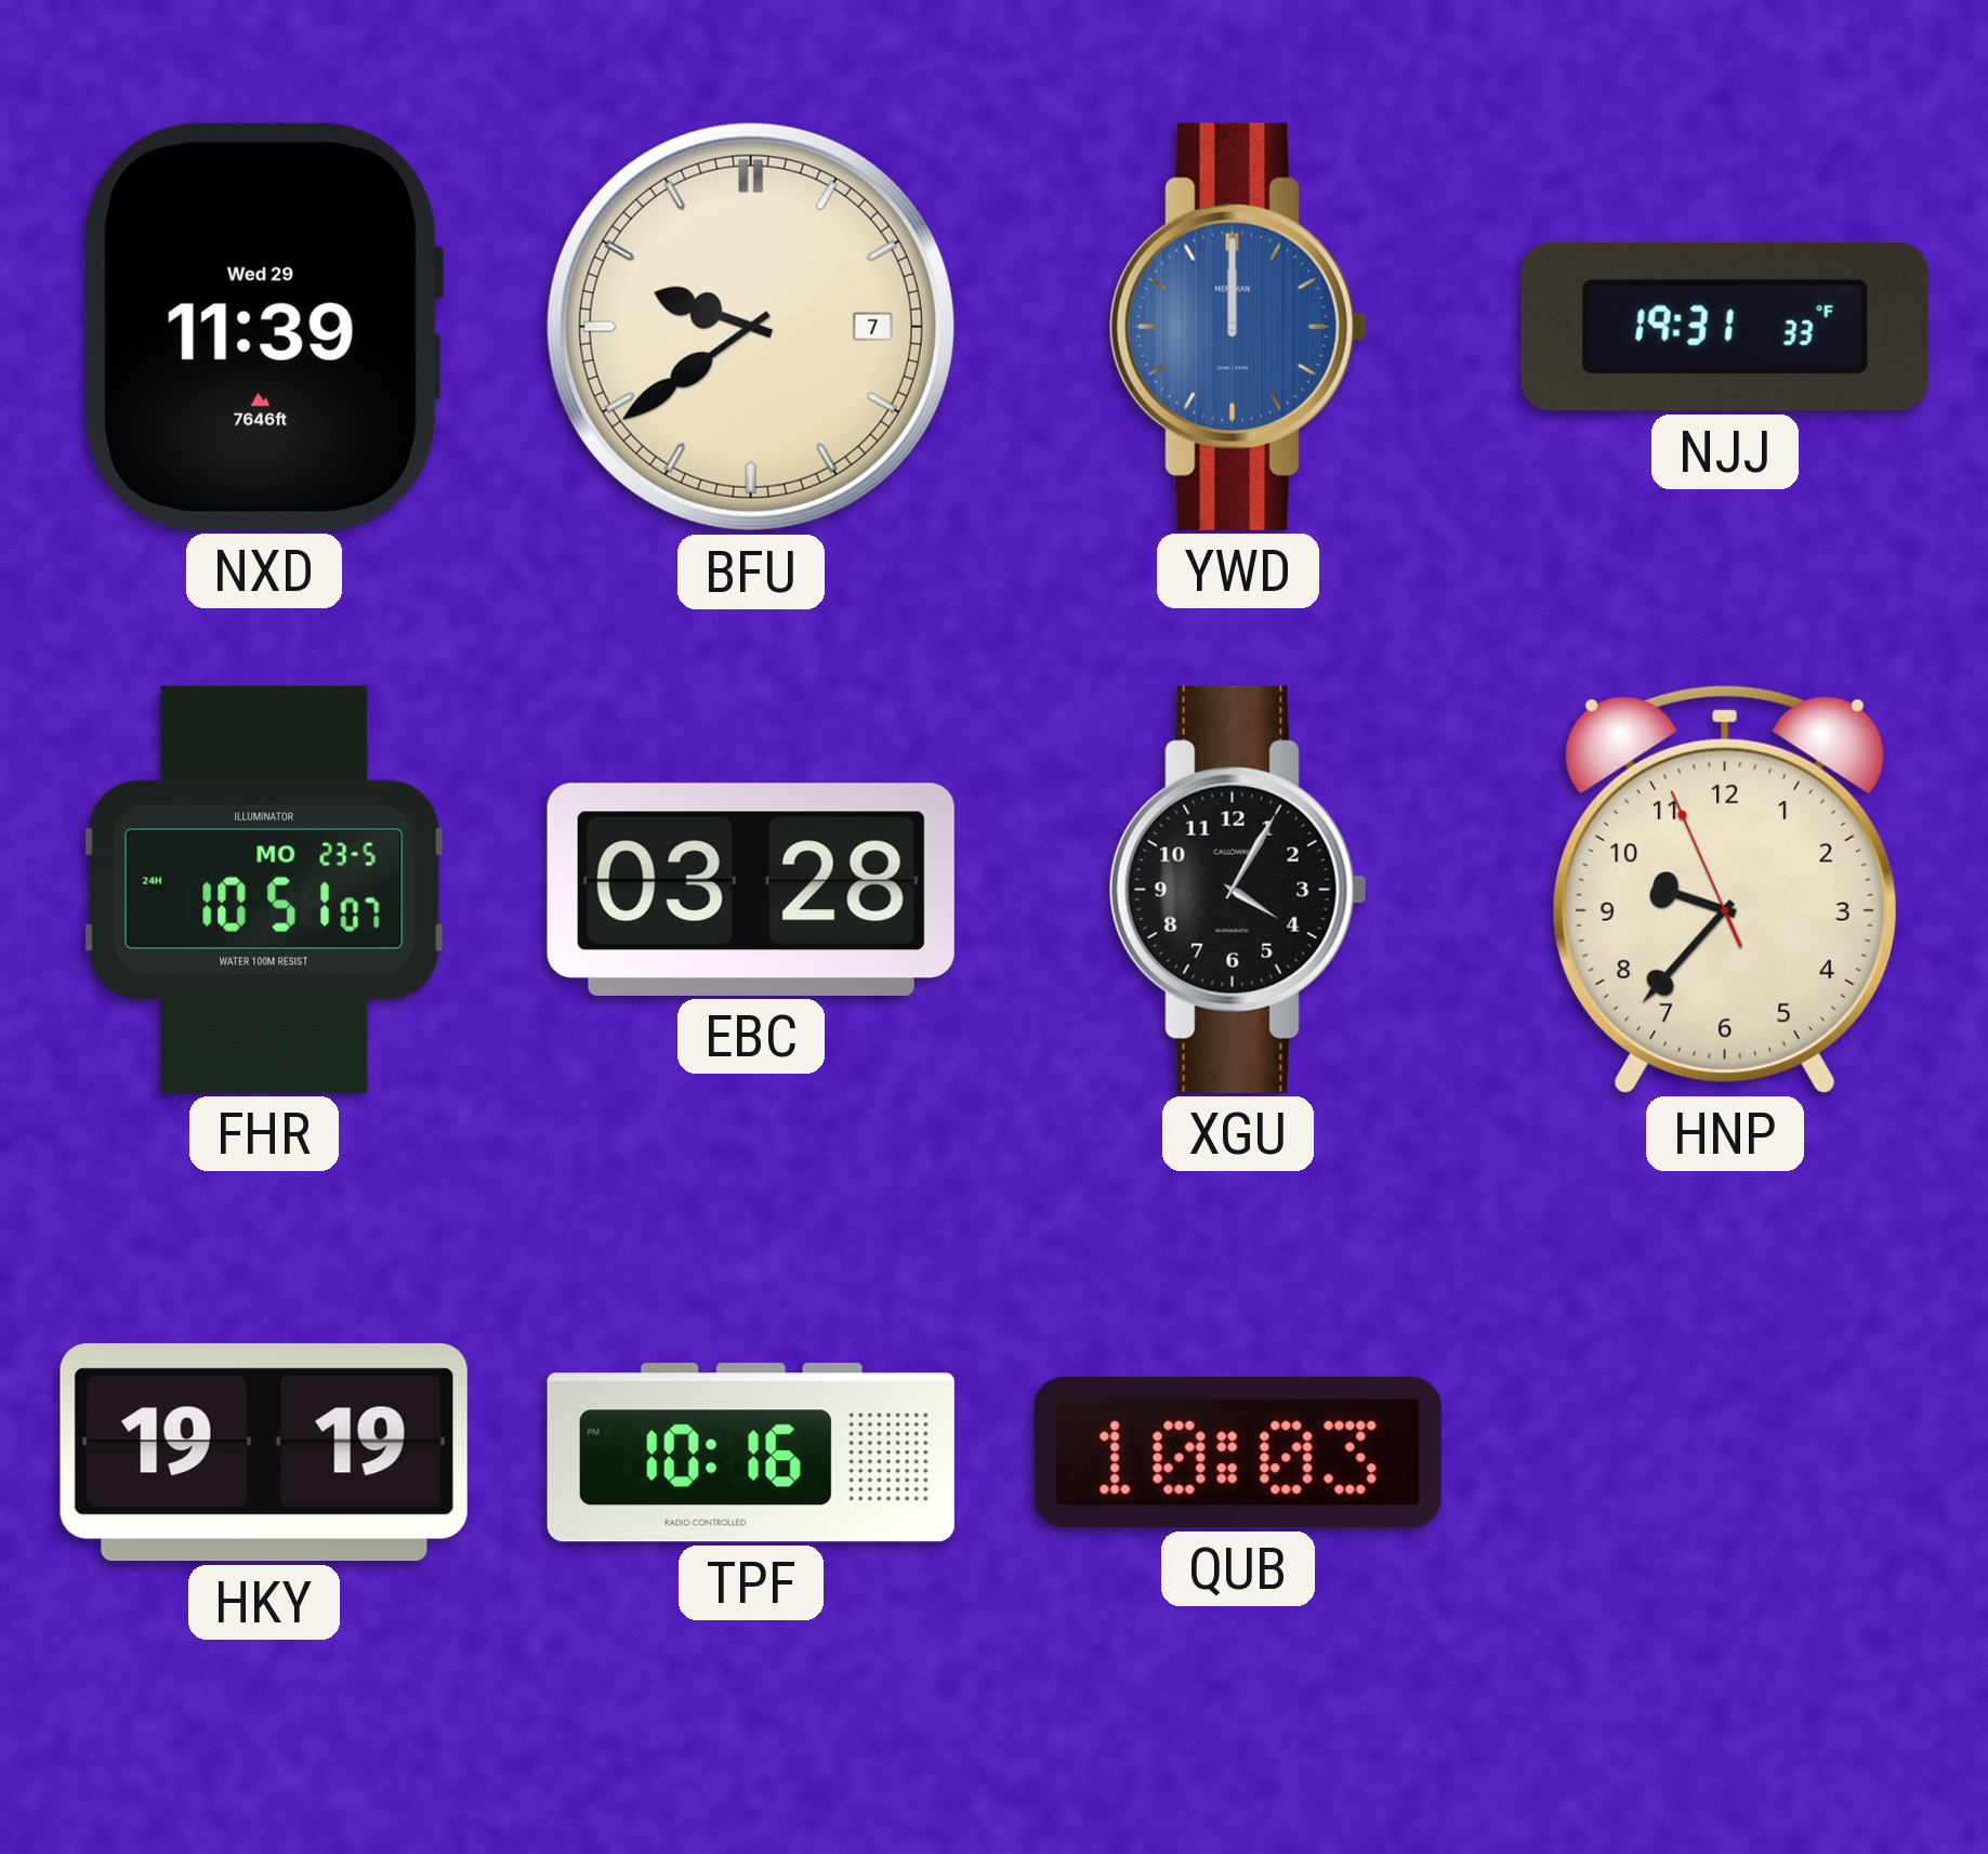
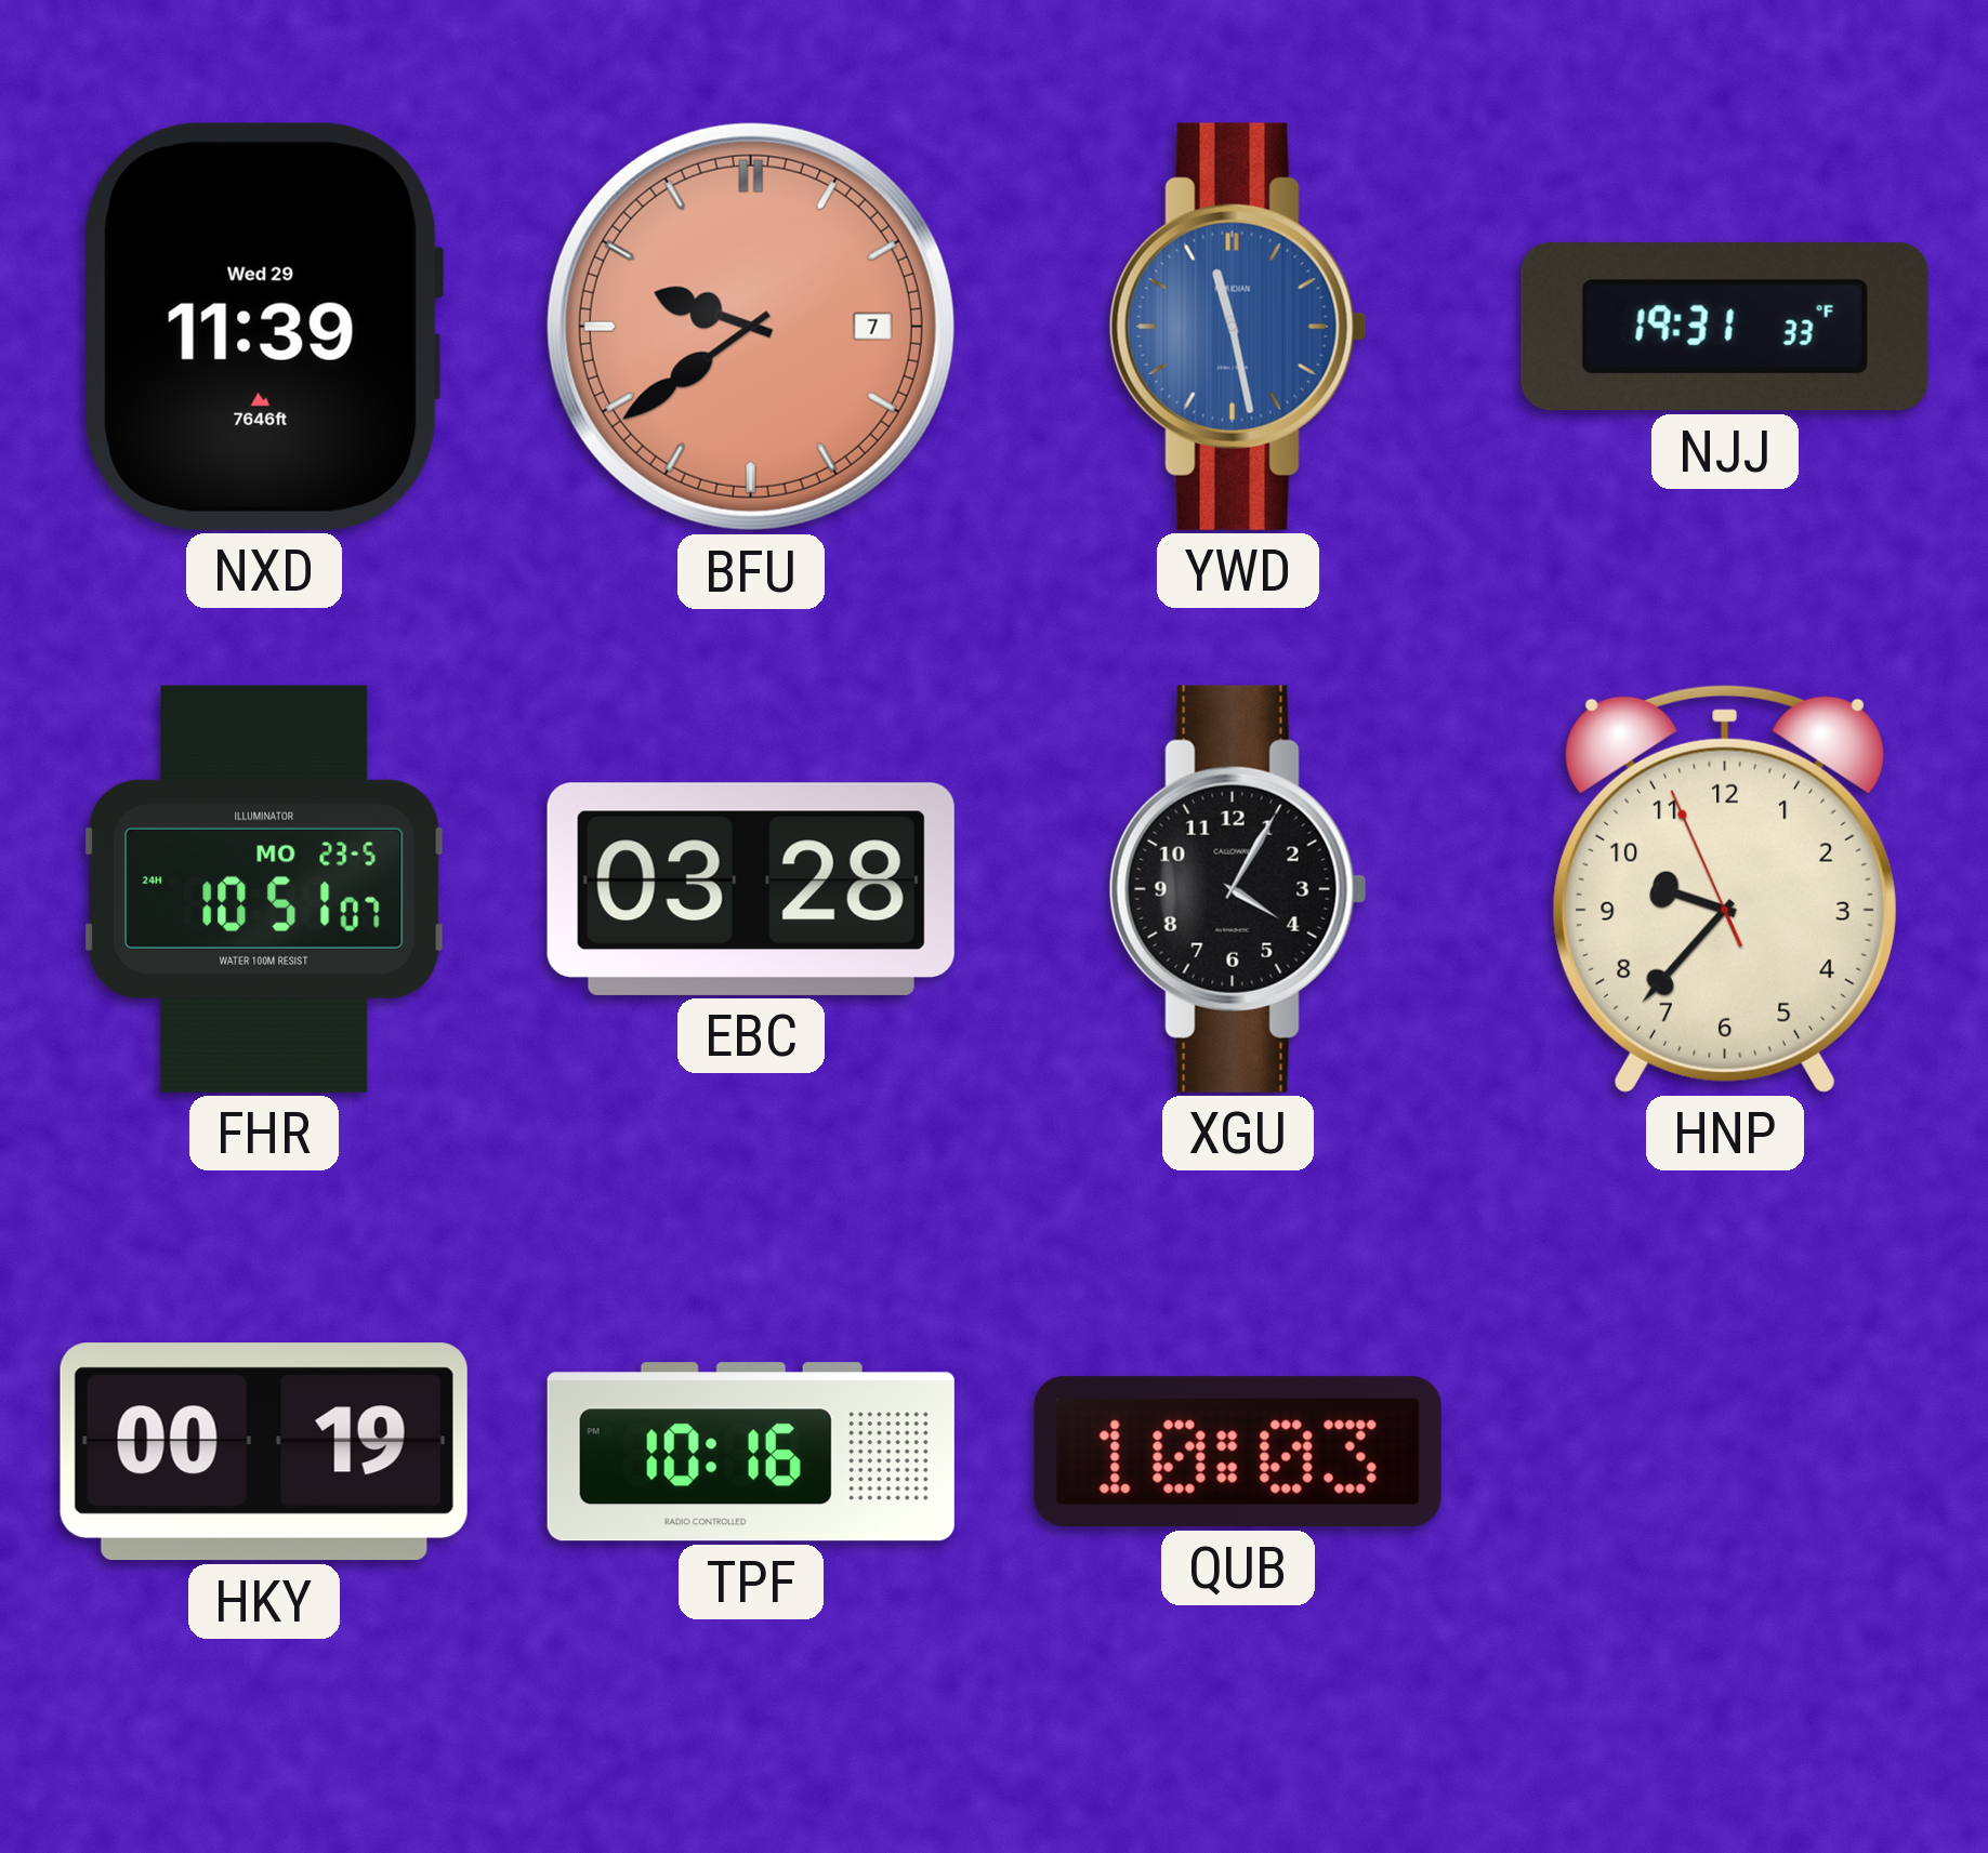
BFU dial: cream -> salmon
YWD: 12:00 -> 11:28
HKY: 19:19 -> 00:19
